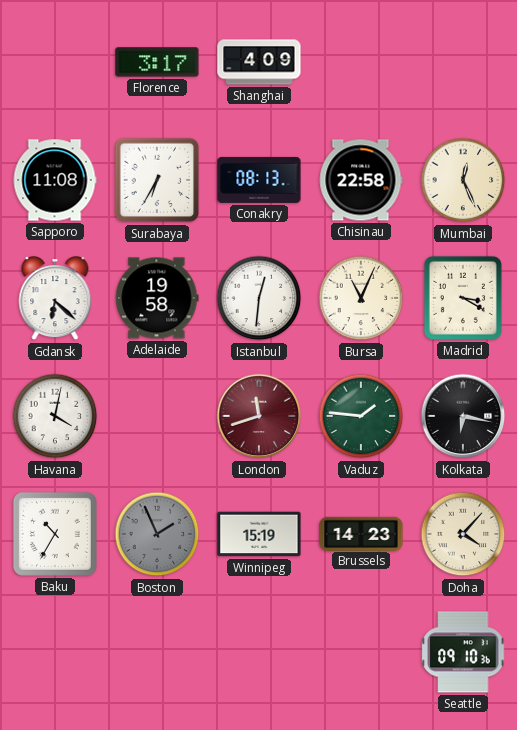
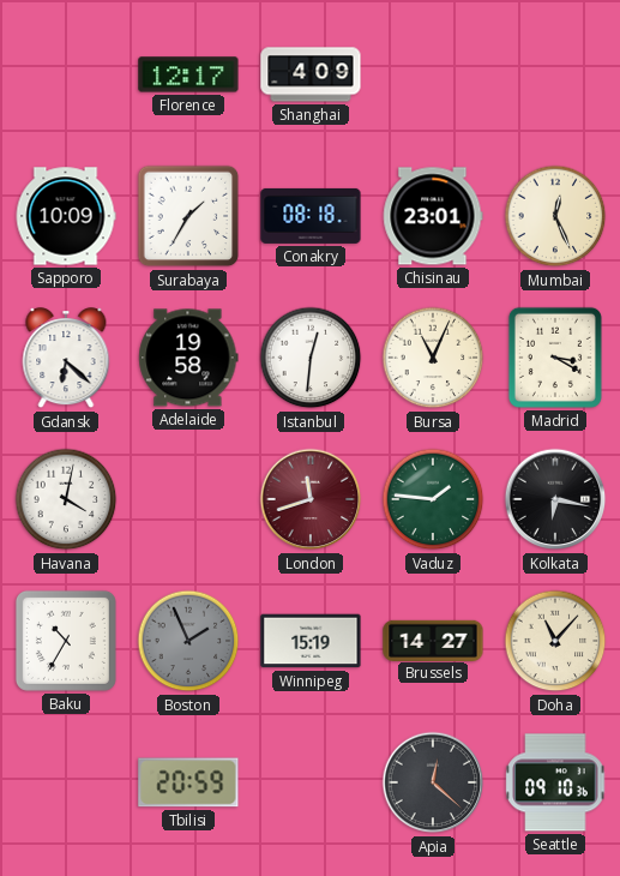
Florence: 3:17 -> 12:17
Sapporo: 11:08 -> 10:09
Surabaya: 6:35 -> 1:35
Conakry: 08:13 -> 08:18
Chisinau: 22:58 -> 23:01
Brussels: 14:23 -> 14:27
Doha: 4:07 -> 11:07
Tbilisi: none -> 20:59
Apia: none -> 12:22
